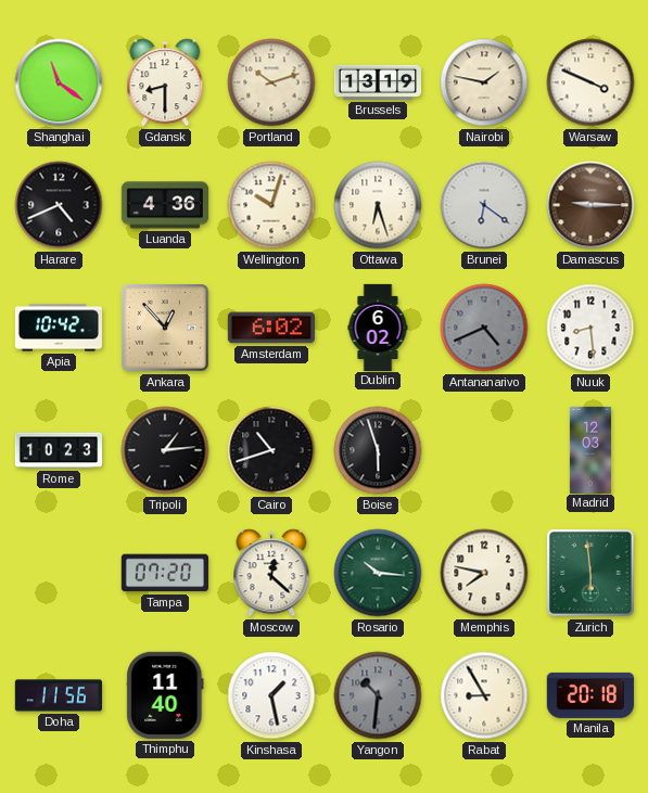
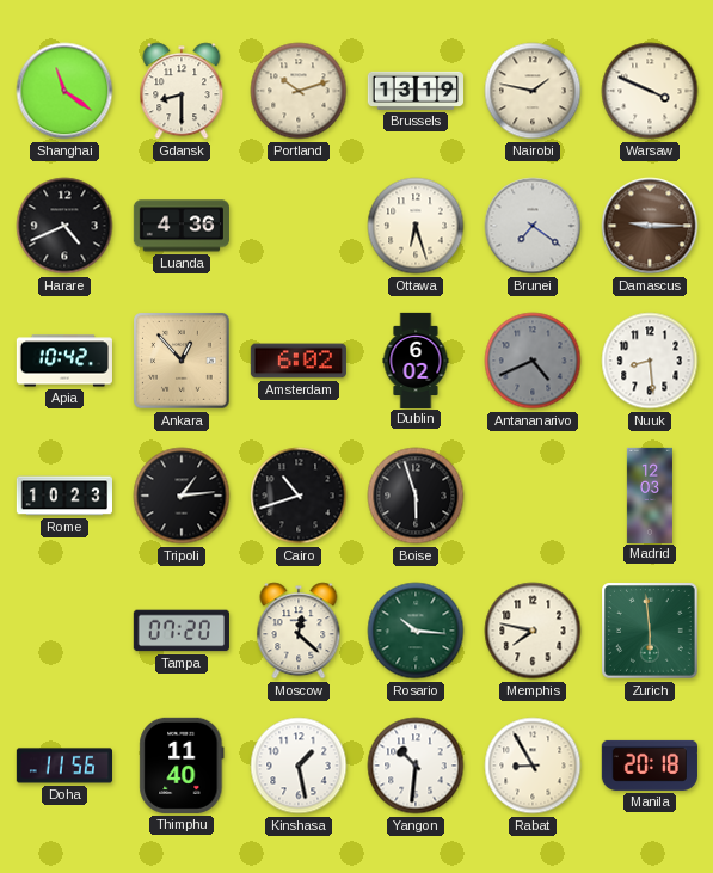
Wellington: 10:03 -> none
Brunei: 6:21 -> 7:21
Yangon dial: grey -> white
